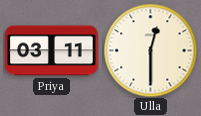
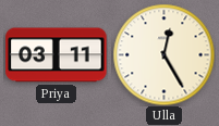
Ulla: 12:30 -> 12:25
